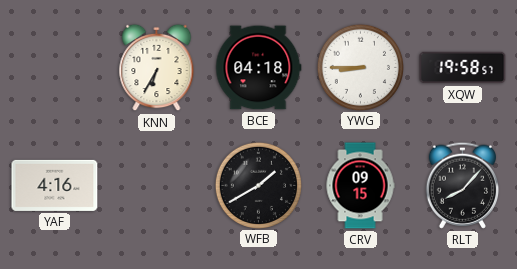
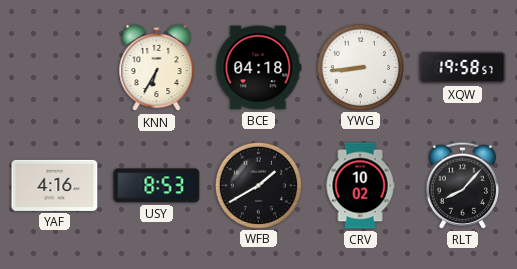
YWG: 8:45 -> 8:44
USY: none -> 8:53
CRV: 09:15 -> 10:02
